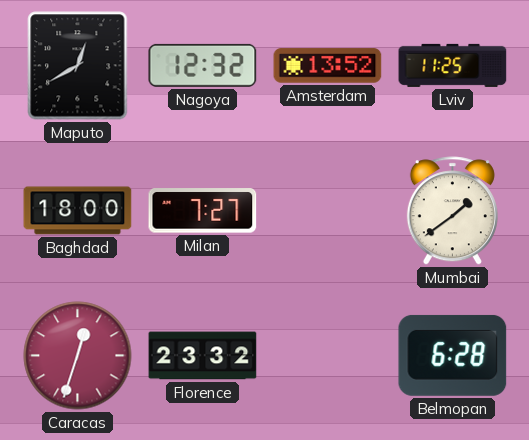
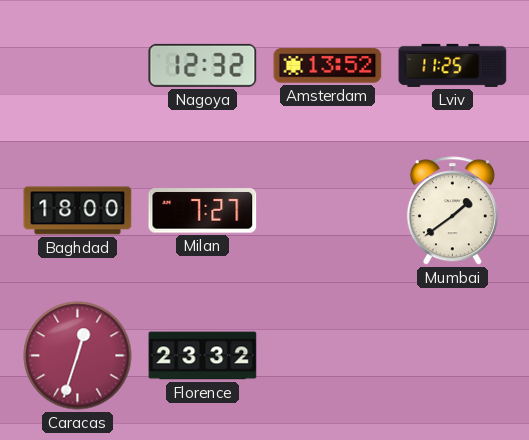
Maputo: 12:40 -> none
Belmopan: 6:28 -> none
